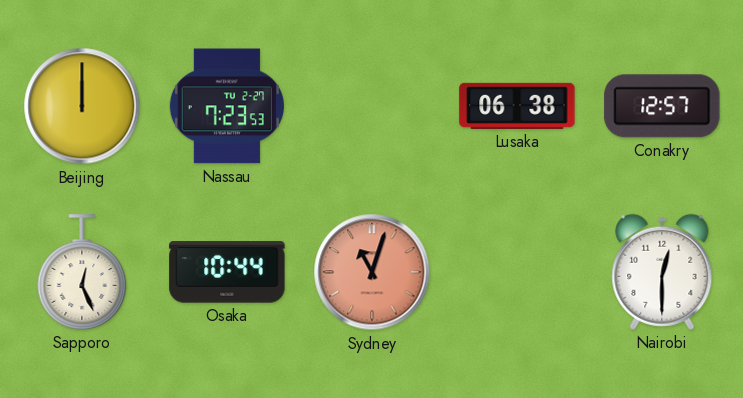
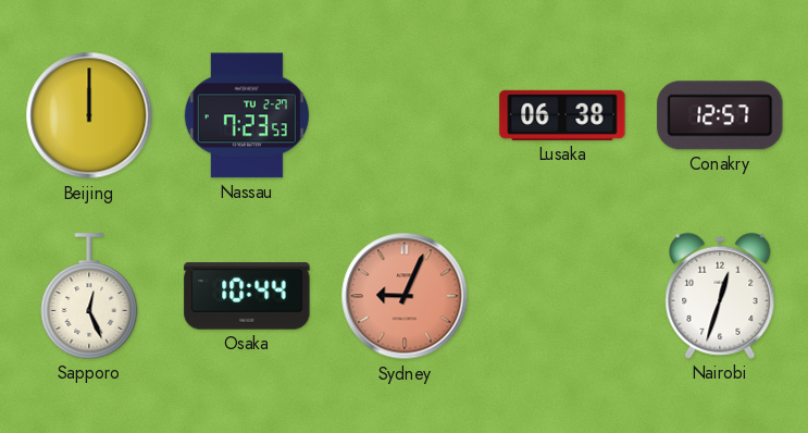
Sydney: 11:03 -> 9:04
Nairobi: 12:30 -> 12:33
